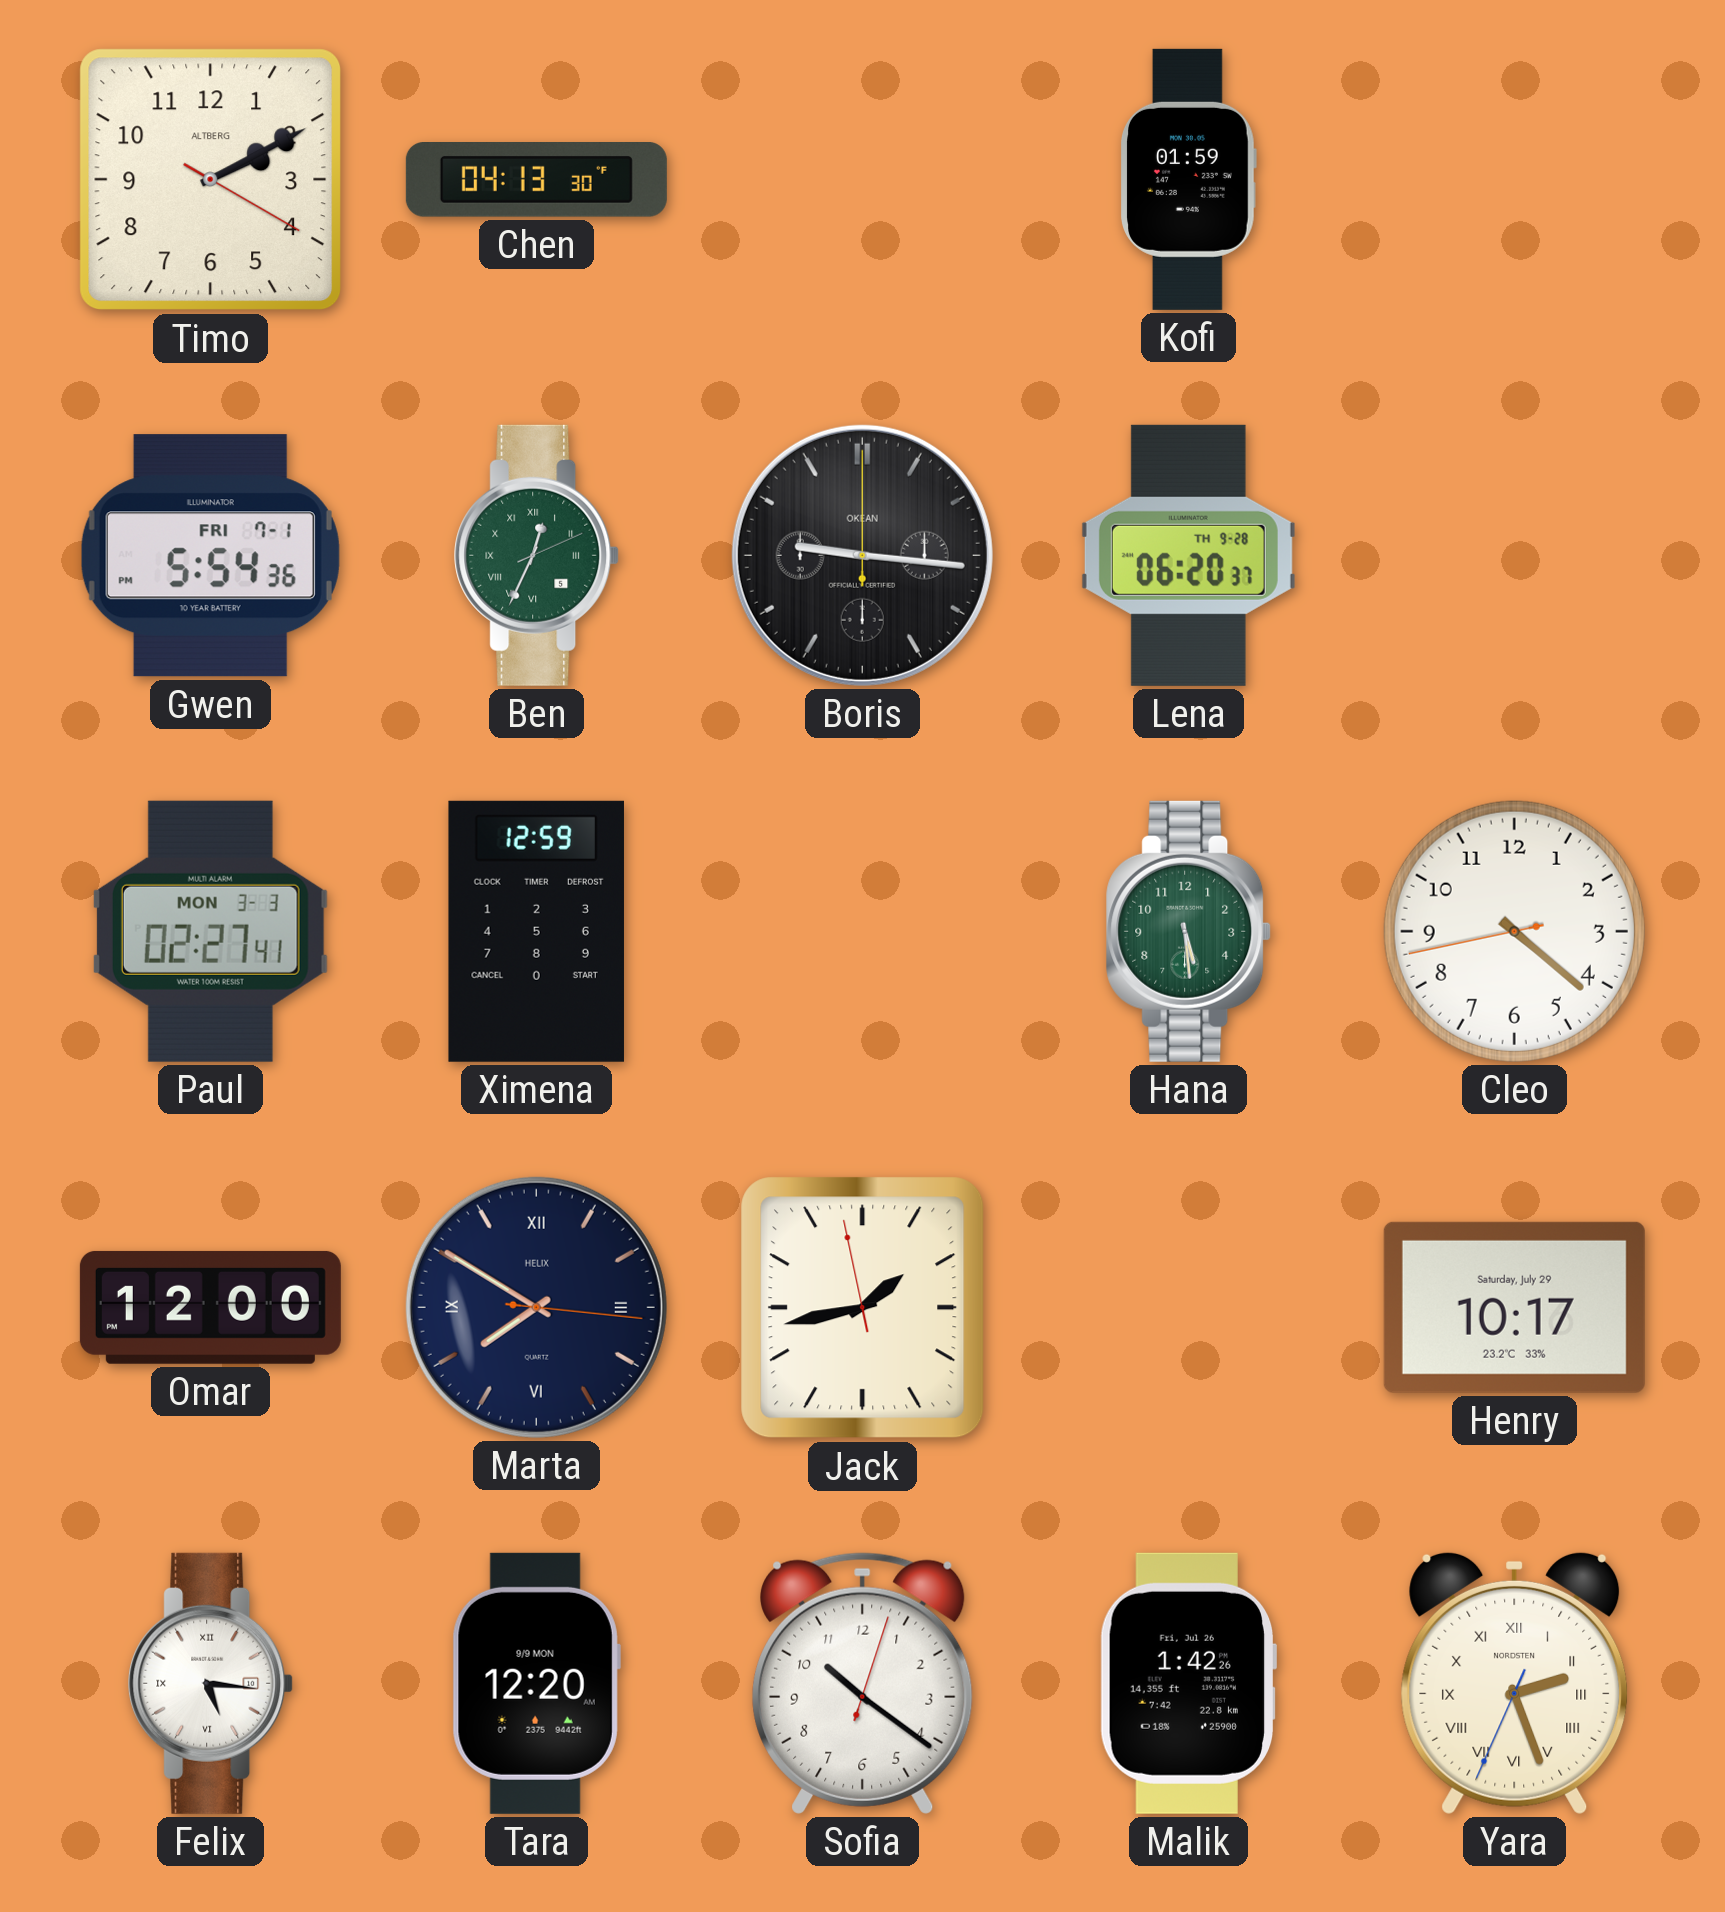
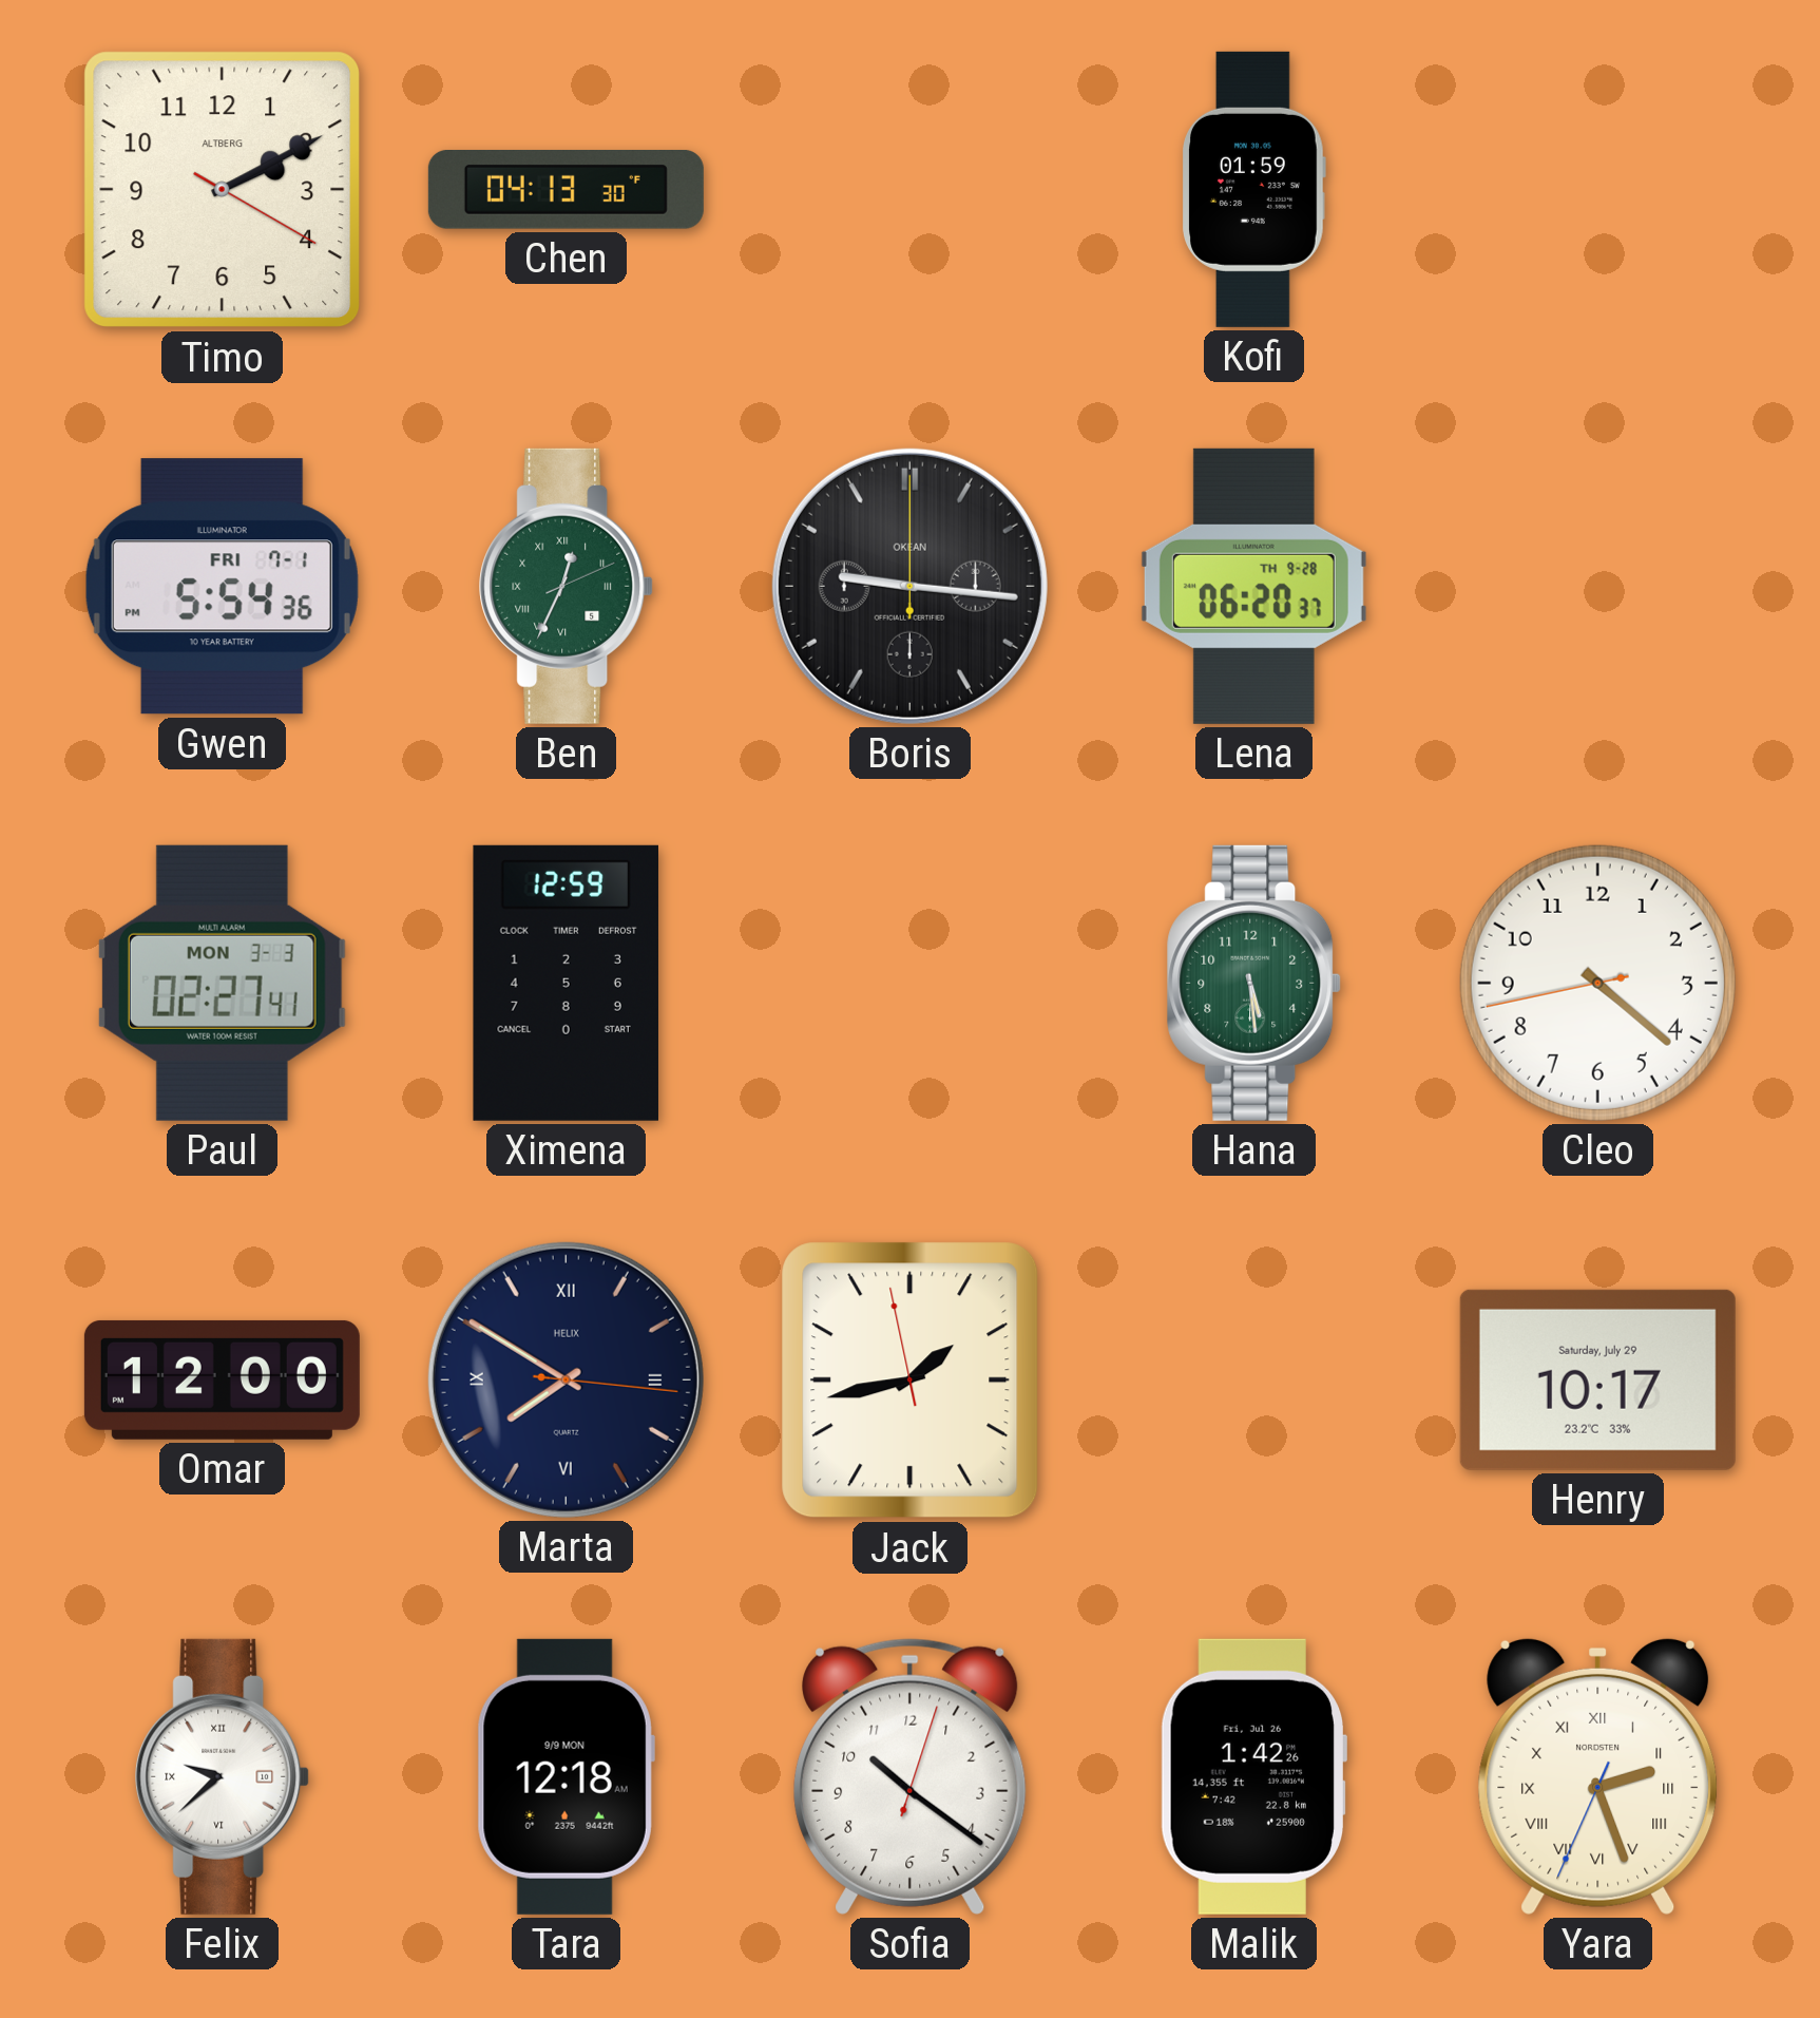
Felix: 5:16 -> 9:38
Tara: 12:20 -> 12:18
